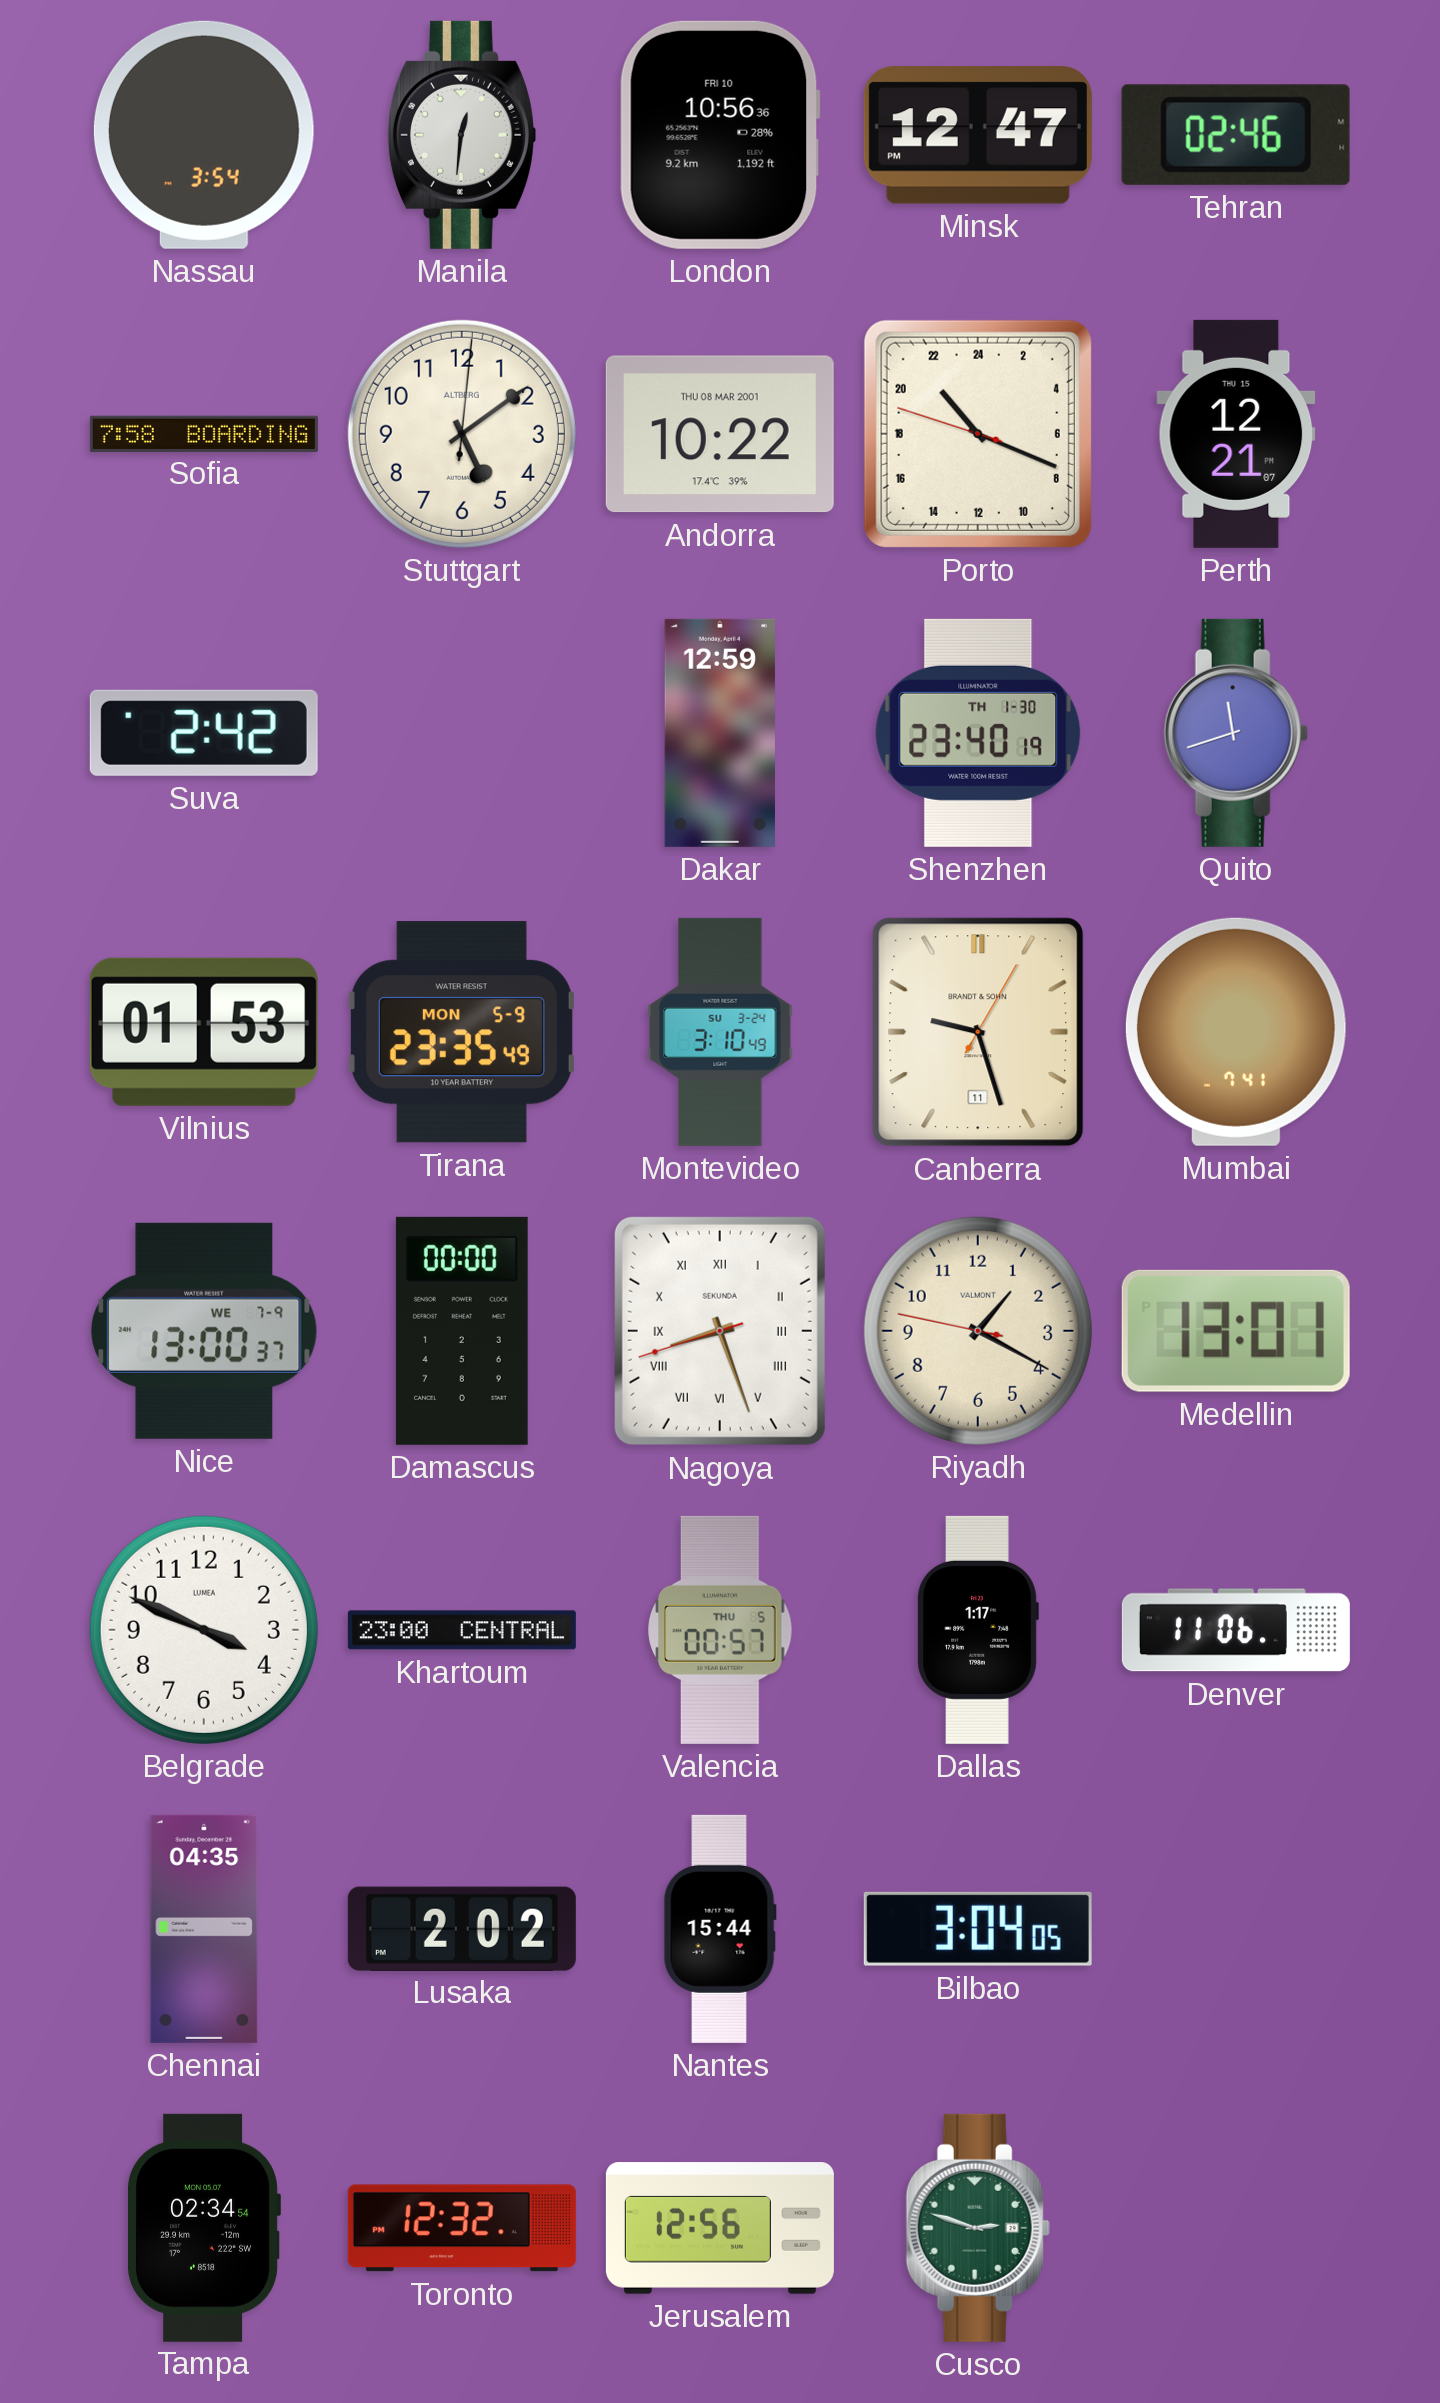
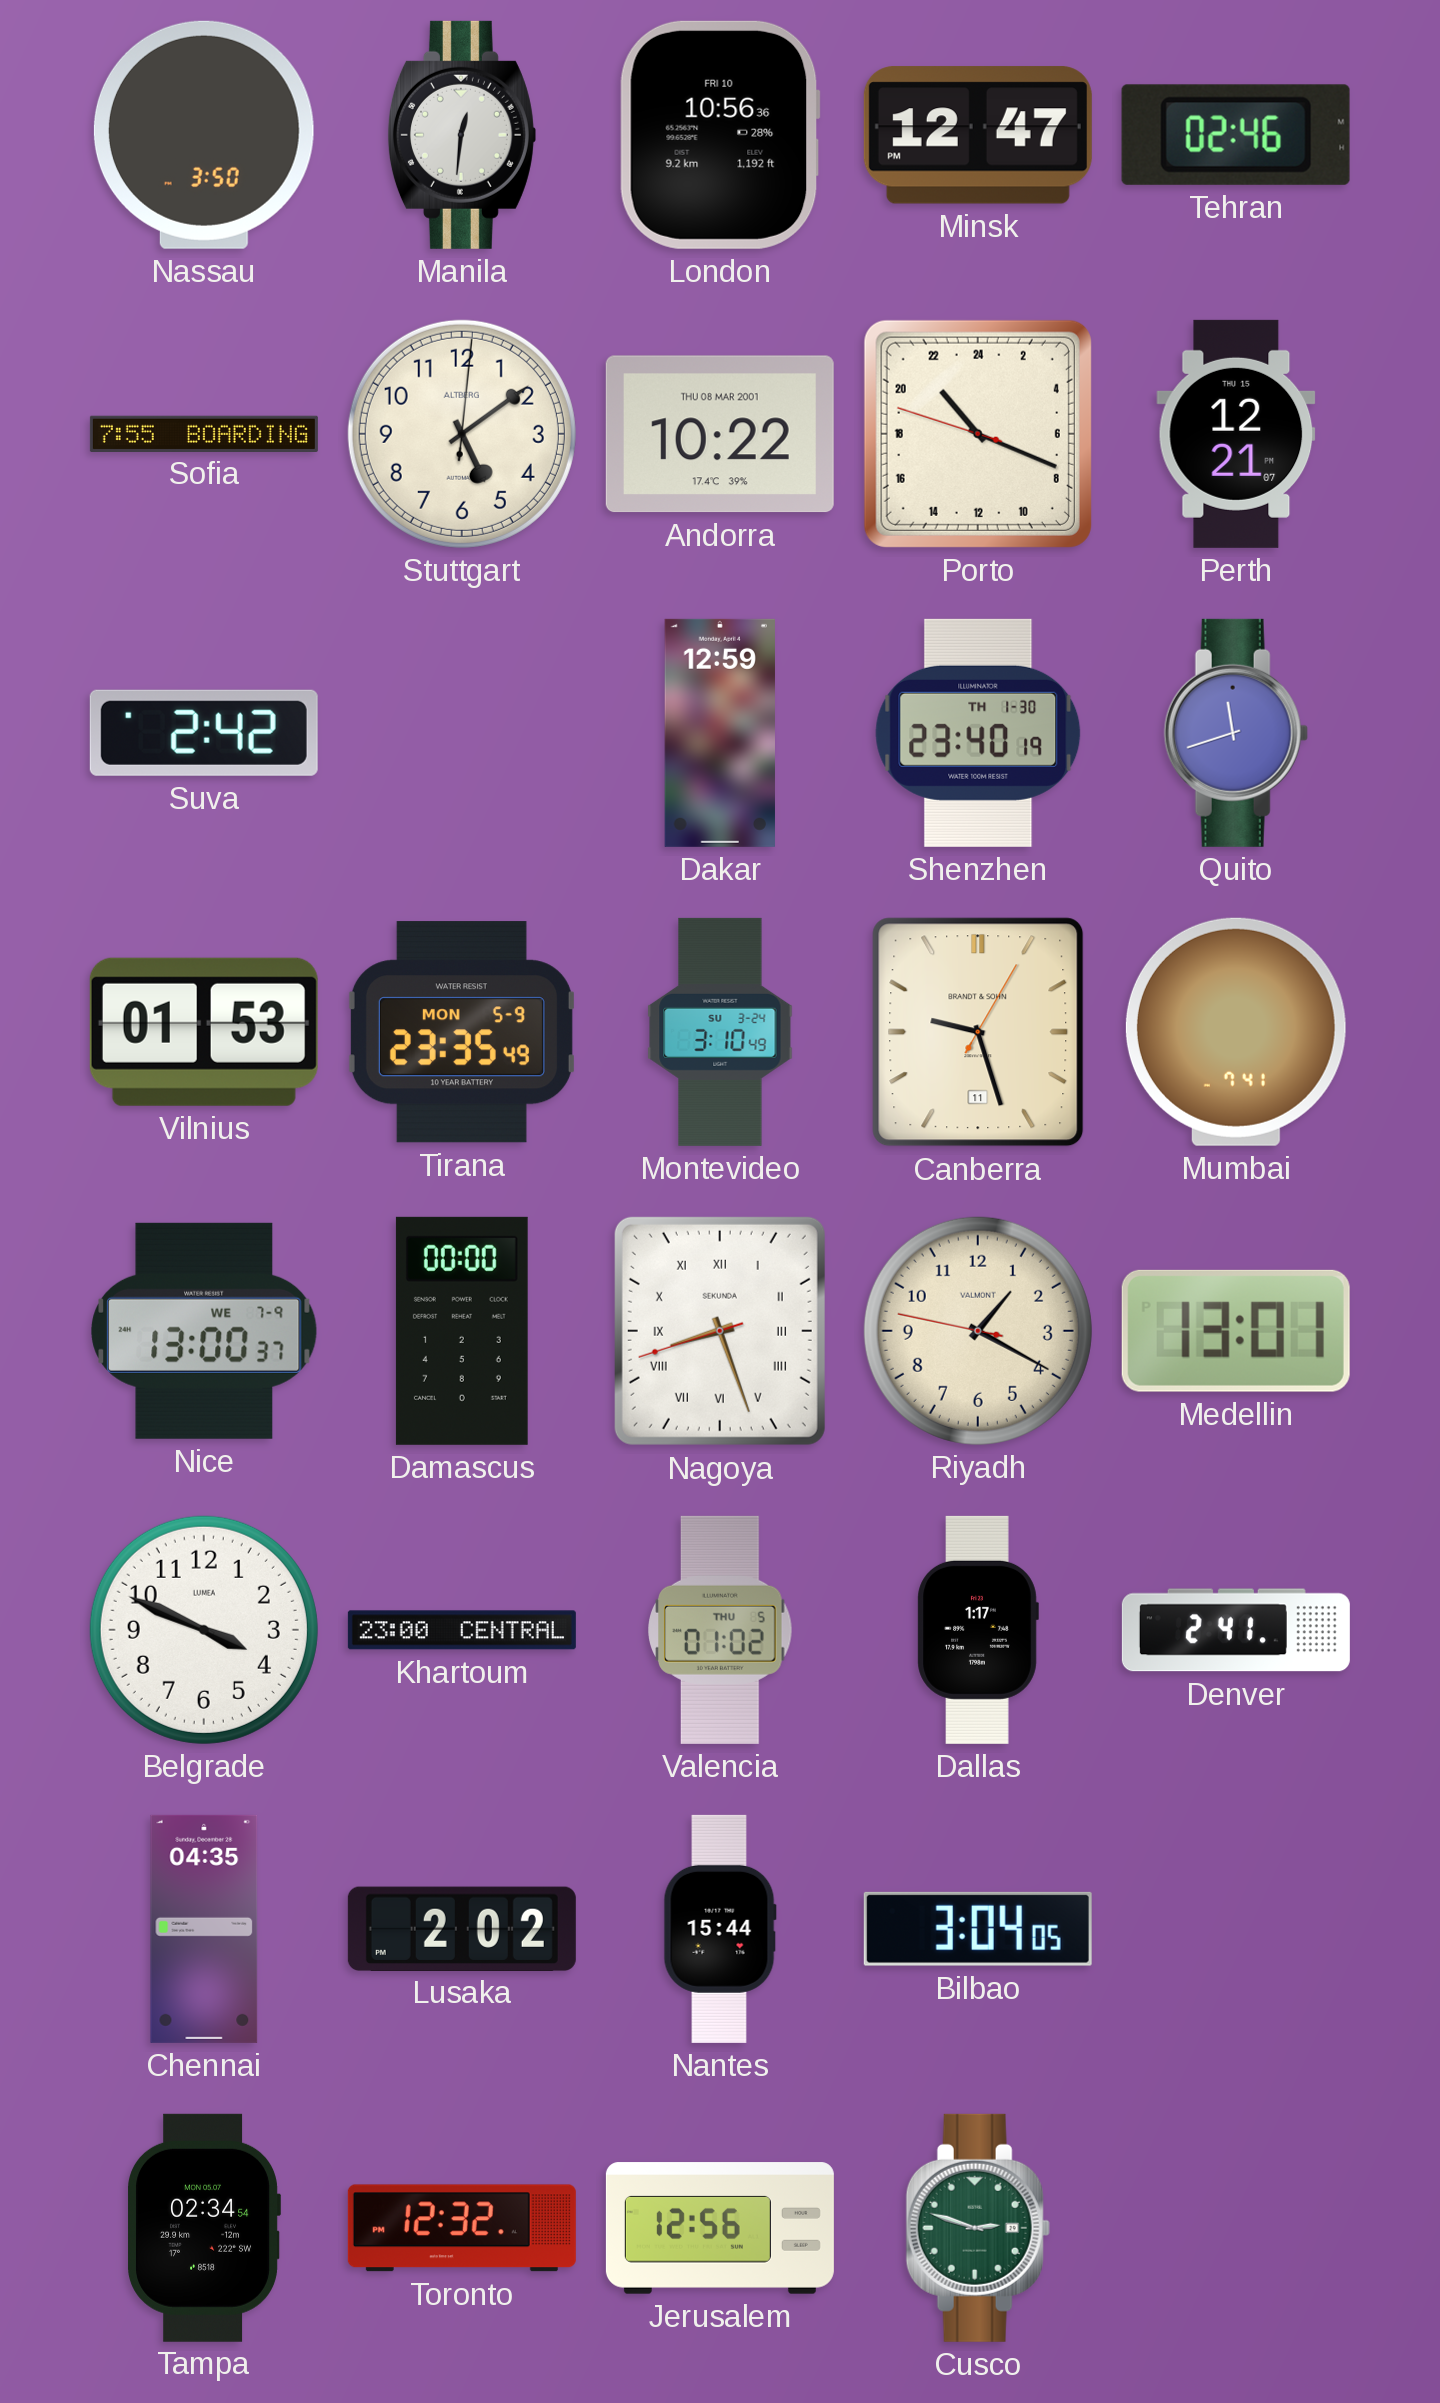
Nassau: 3:54 -> 3:50
Sofia: 7:58 -> 7:55
Valencia: 00:57 -> 01:02
Denver: 11:06 -> 2:41
